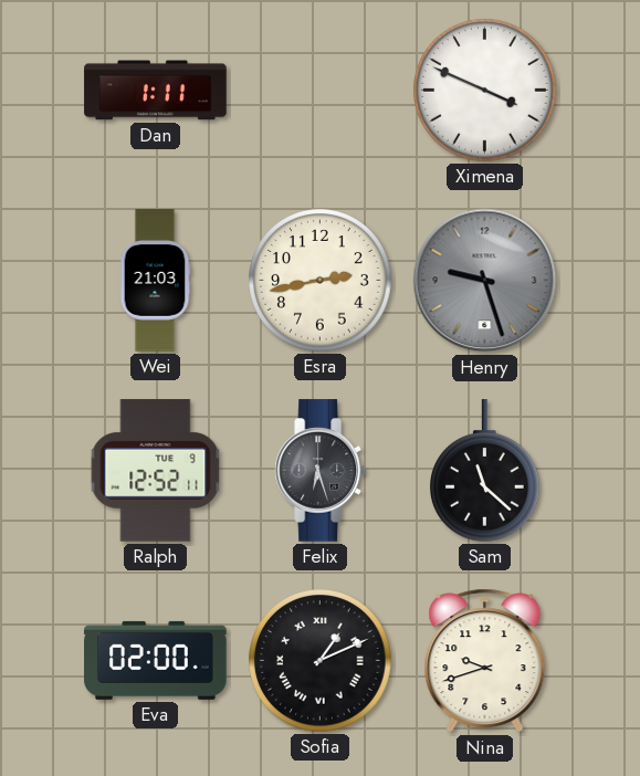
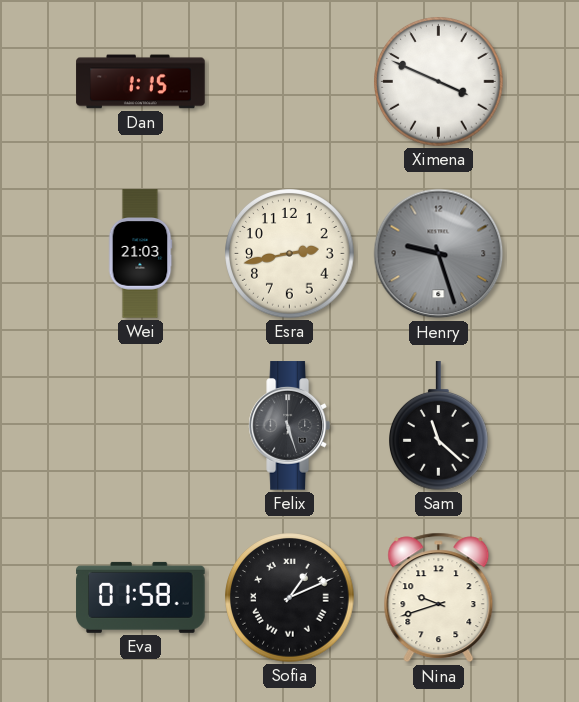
Dan: 1:11 -> 1:15
Ralph: 12:52 -> none
Felix: 6:27 -> 5:27
Eva: 02:00 -> 01:58
